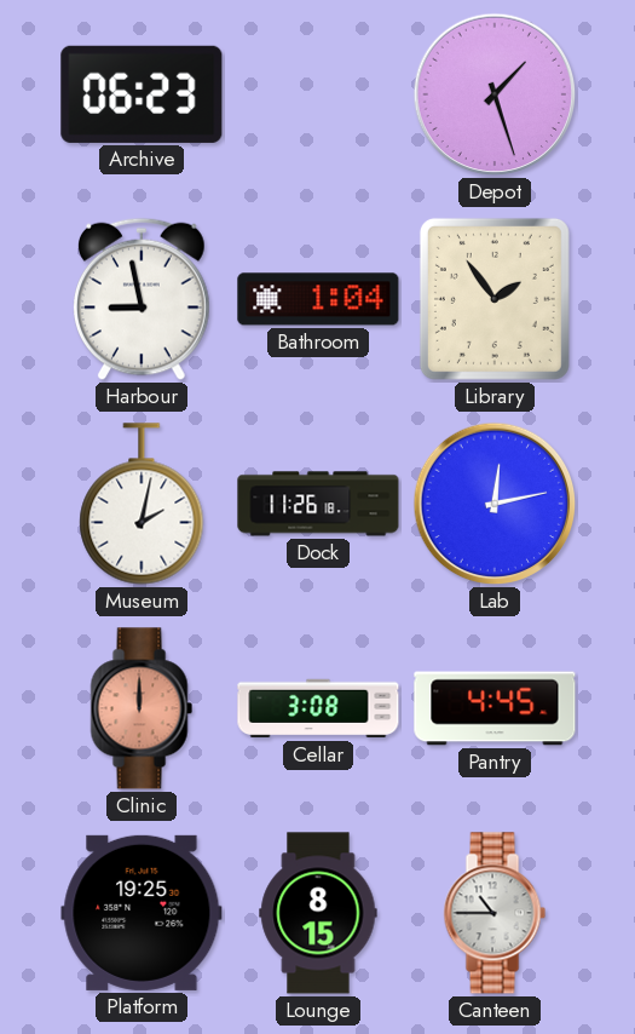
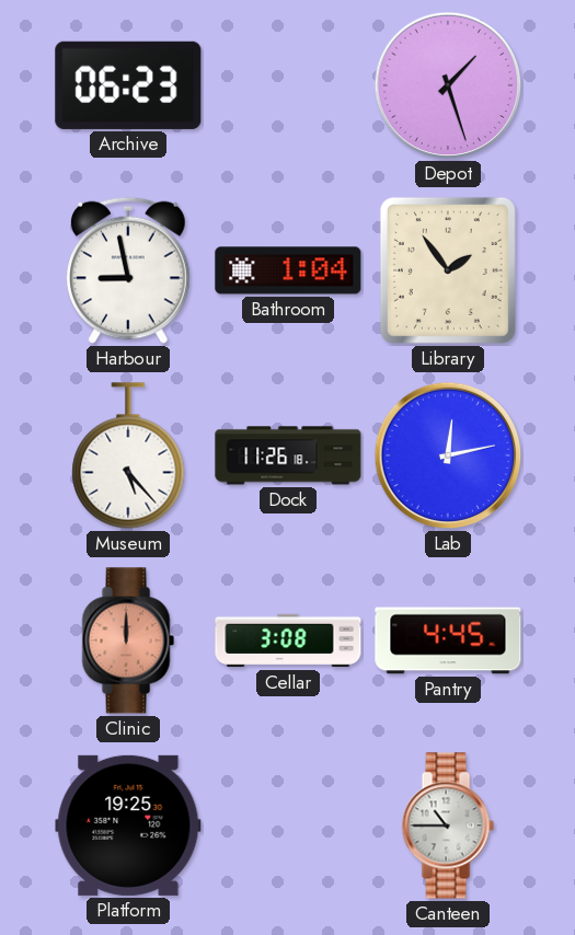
Museum: 2:02 -> 5:23
Lounge: 8:15 -> none
